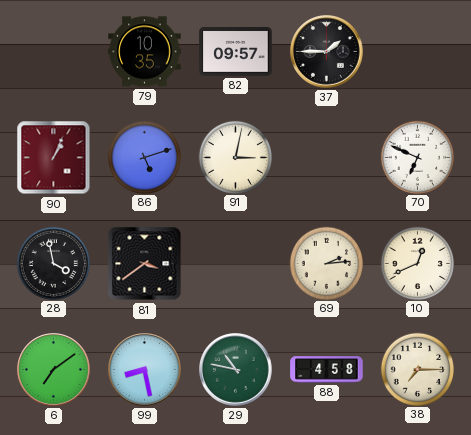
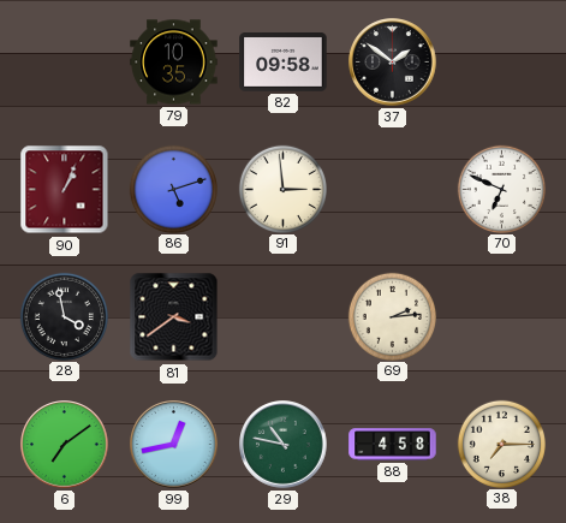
82: 09:57 -> 09:58
37: 1:45 -> 1:51
91: 3:02 -> 2:59
10: 12:41 -> none
99: 8:28 -> 12:43
